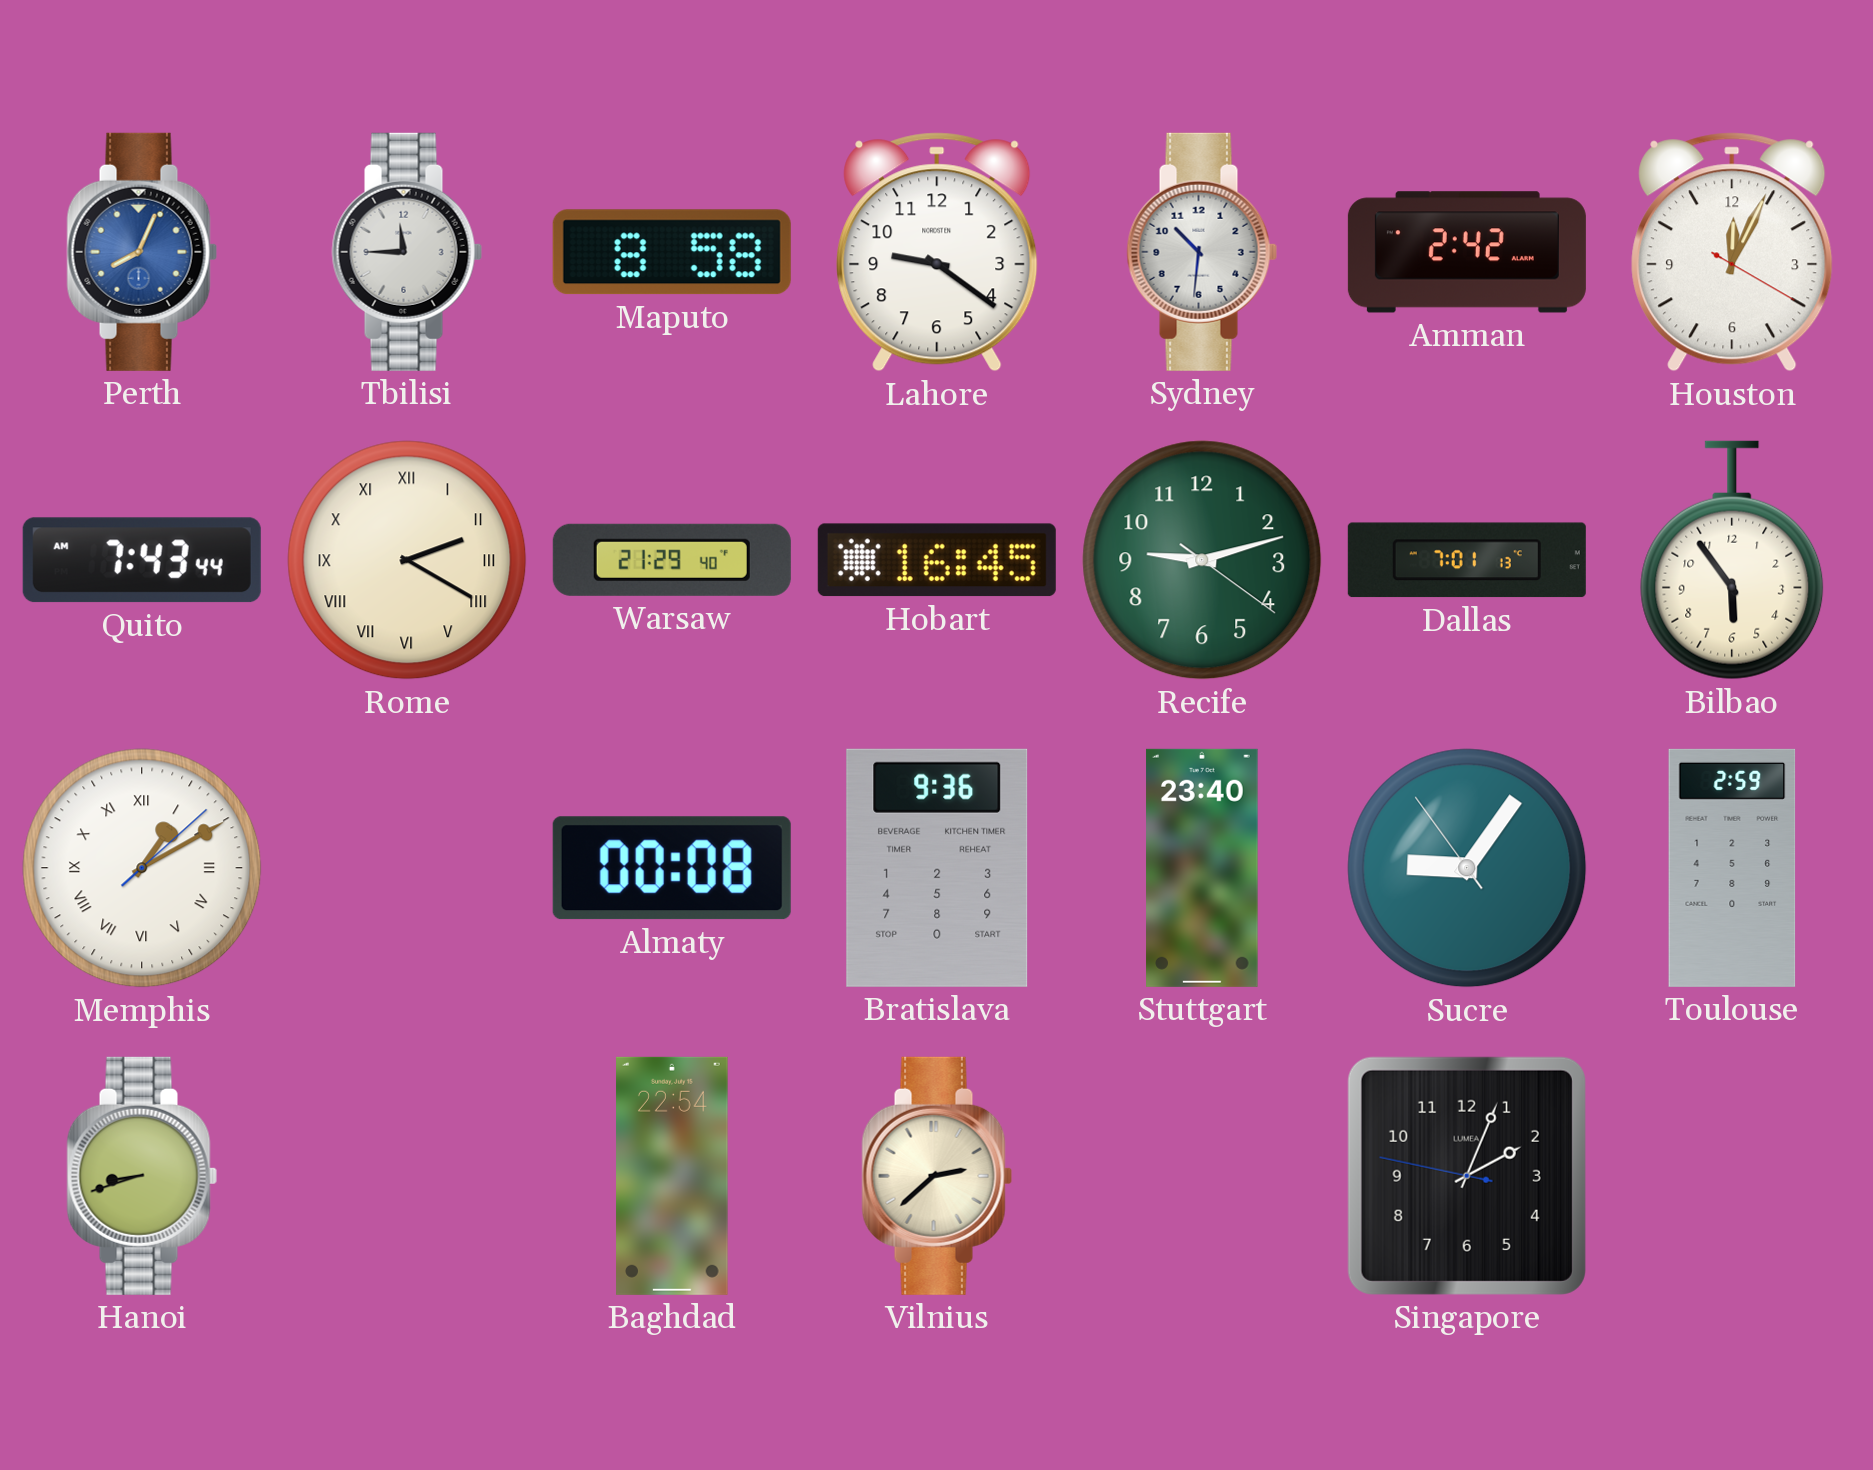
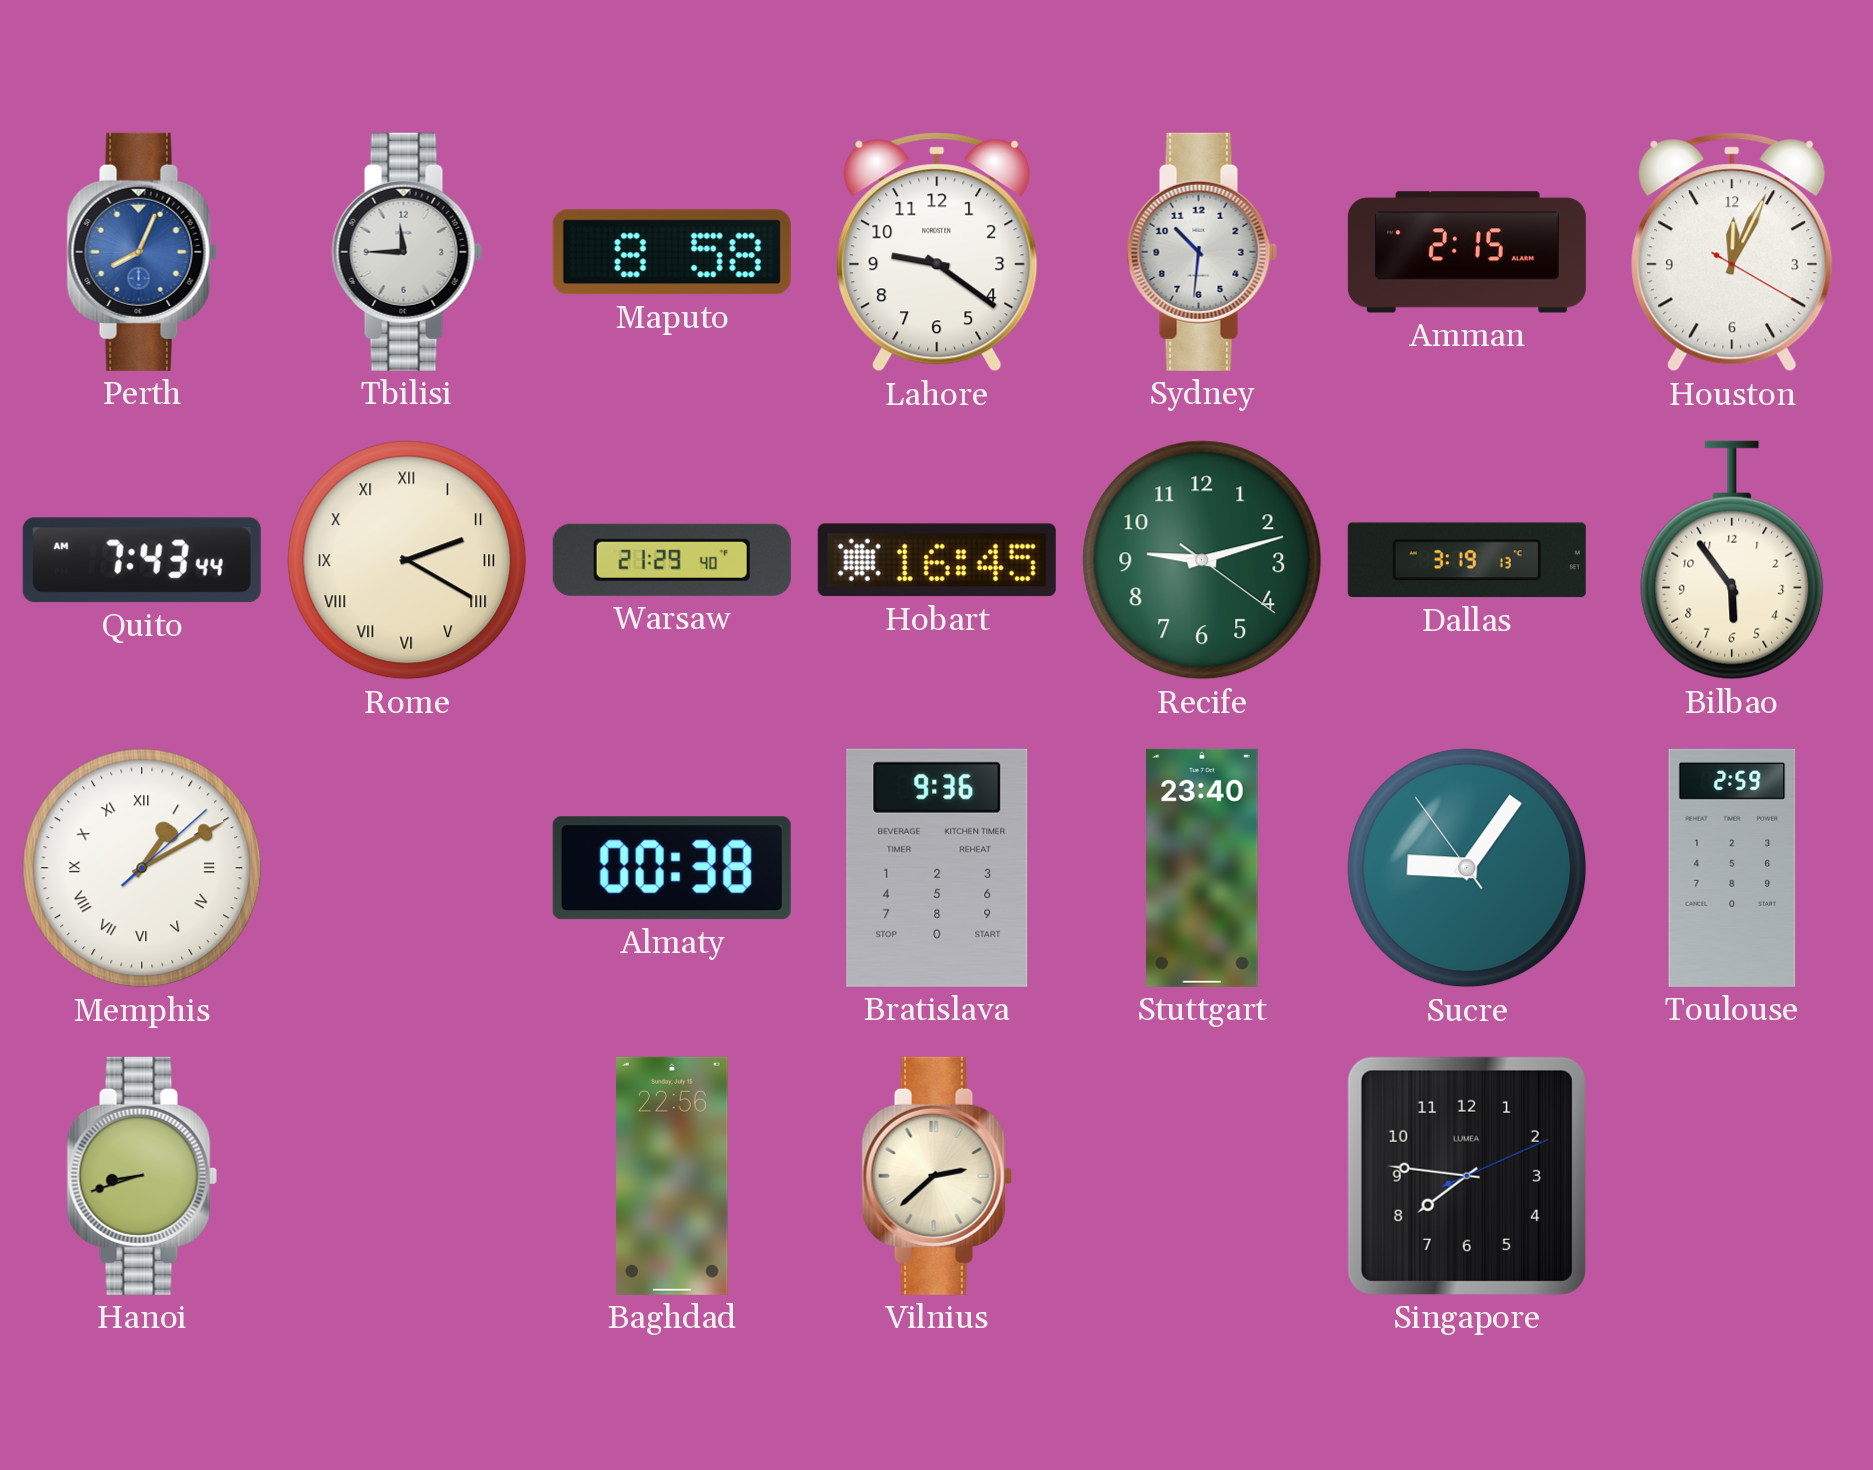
Amman: 2:42 -> 2:15
Dallas: 7:01 -> 3:19
Almaty: 00:08 -> 00:38
Baghdad: 22:54 -> 22:56
Singapore: 2:03 -> 7:46
